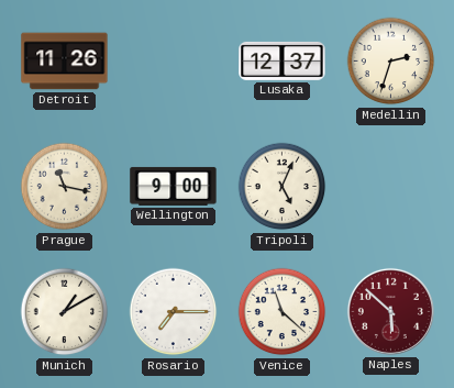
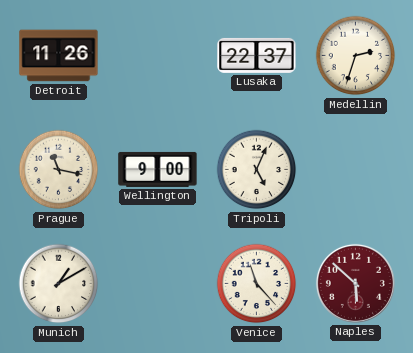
Lusaka: 12:37 -> 22:37
Rosario: 7:15 -> none
Venice: 11:22 -> 11:23
